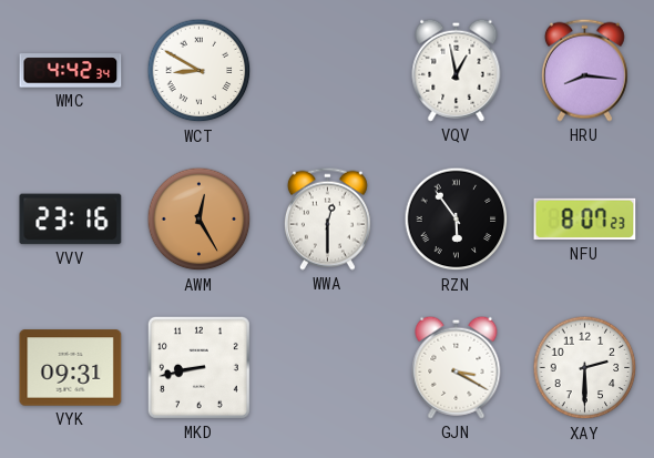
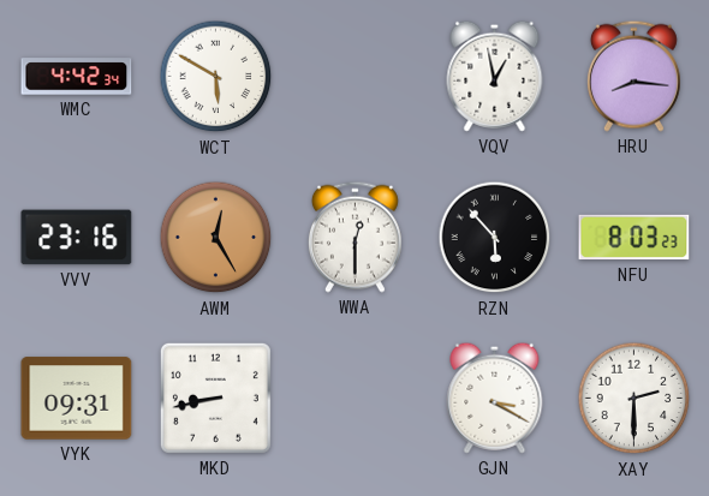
WCT: 8:50 -> 5:50
RZN: 5:54 -> 5:53
NFU: 8:07 -> 8:03
